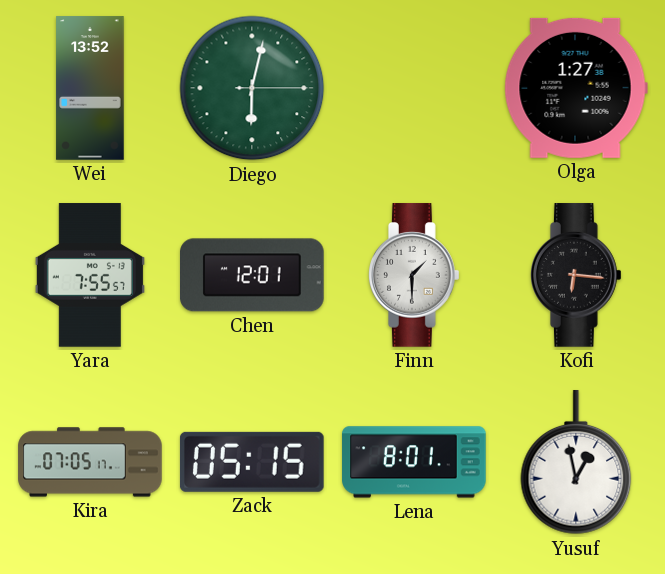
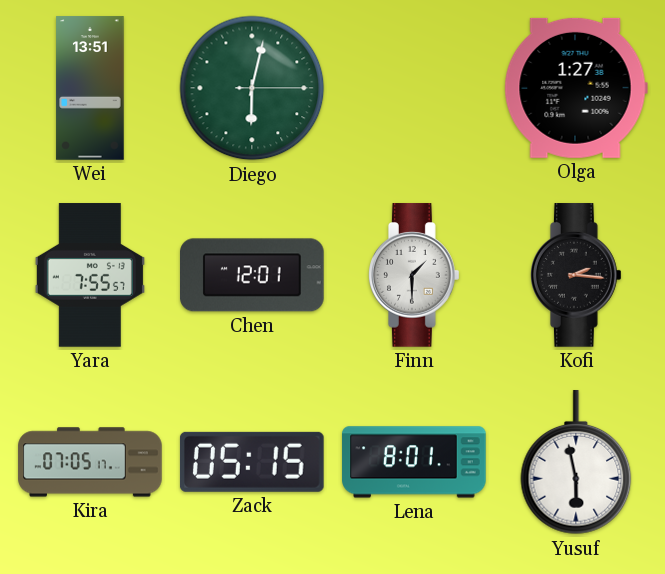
Wei: 13:52 -> 13:51
Kofi: 6:16 -> 2:16
Yusuf: 12:58 -> 5:58
